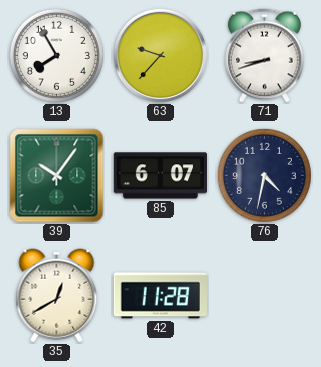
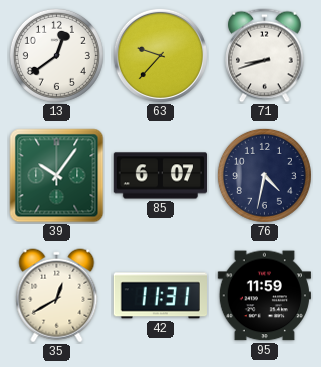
13: 7:55 -> 12:39
42: 11:28 -> 11:31
95: none -> 11:59
